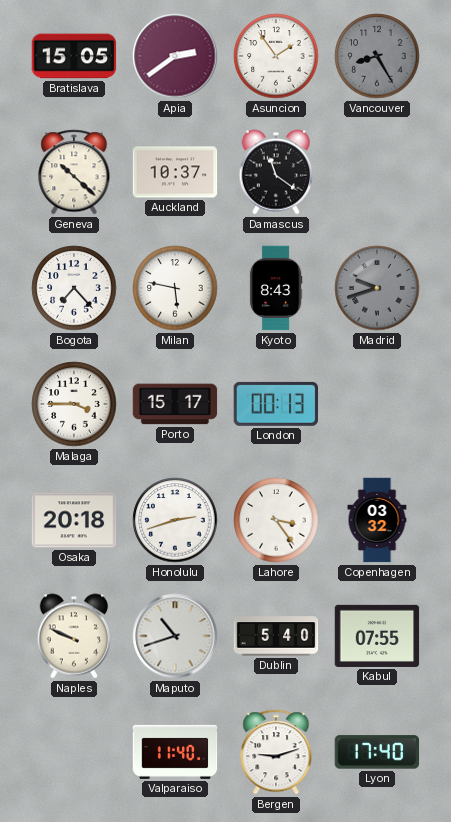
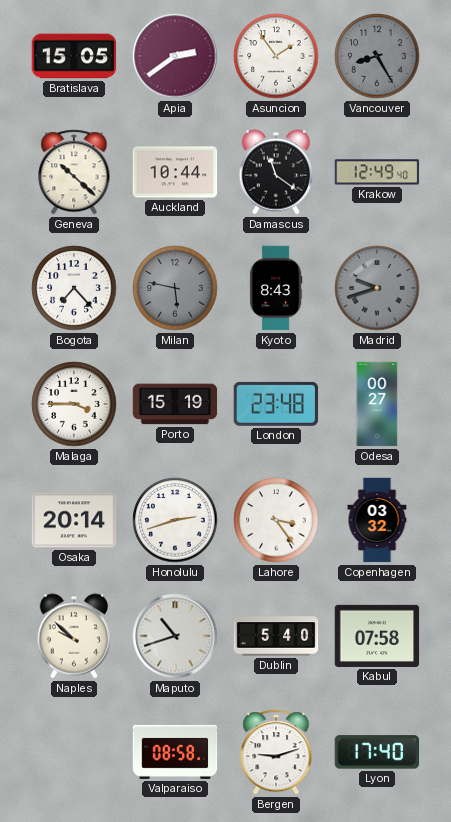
Auckland: 10:37 -> 10:44
Krakow: none -> 12:49
Milan dial: white -> grey
Porto: 15:17 -> 15:19
London: 00:13 -> 23:48
Odesa: none -> 00:27
Osaka: 20:18 -> 20:14
Naples: 9:49 -> 9:52
Kabul: 07:55 -> 07:58
Valparaiso: 11:40 -> 08:58
